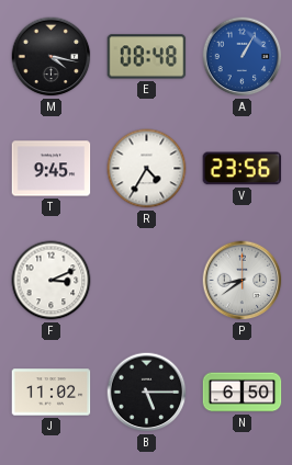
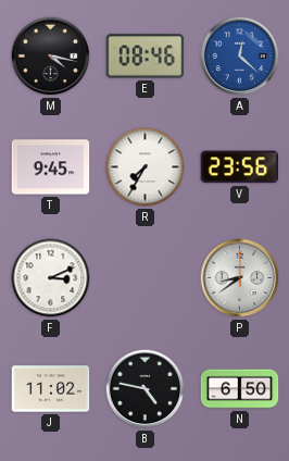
E: 08:48 -> 08:46
A: 1:05 -> 12:22
R: 4:35 -> 7:35
B: 5:15 -> 4:47
